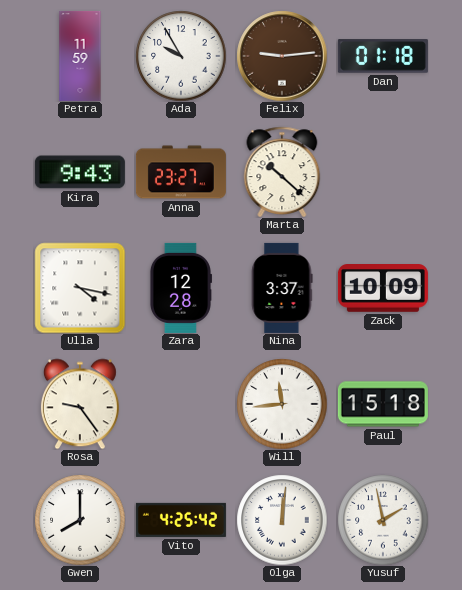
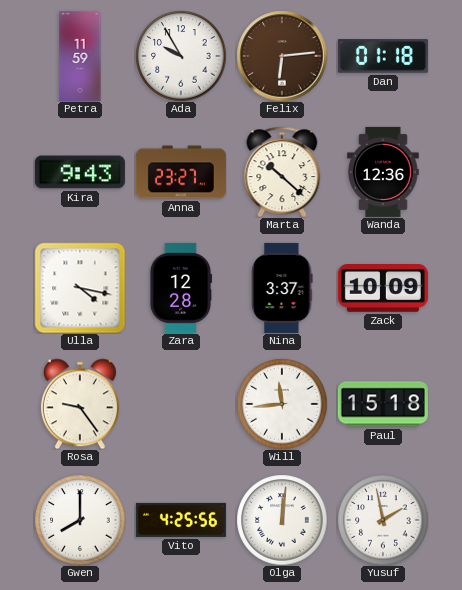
Felix: 9:14 -> 6:14
Wanda: none -> 12:36
Vito: 4:25:42 -> 4:25:56
